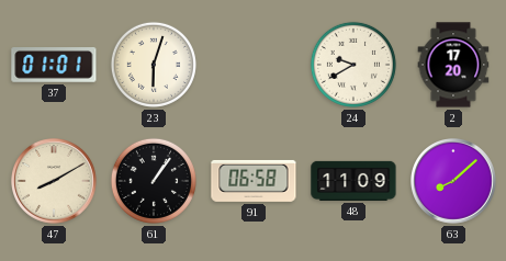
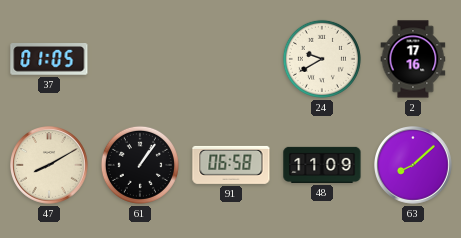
37: 01:01 -> 01:05
23: 6:03 -> none
2: 17:20 -> 17:16
